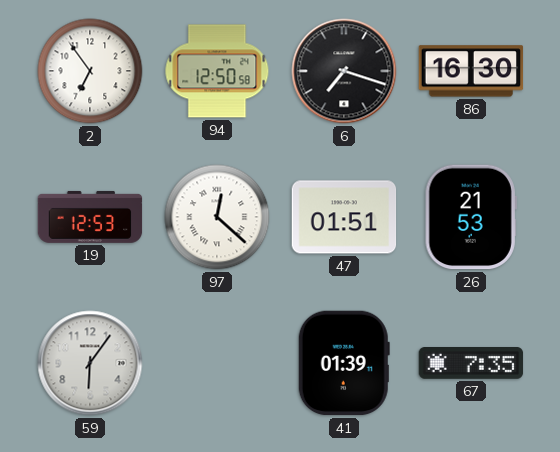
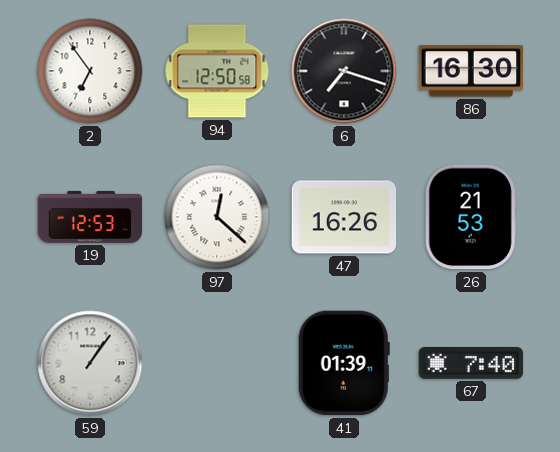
47: 01:51 -> 16:26
59: 6:06 -> 1:06
67: 7:35 -> 7:40
